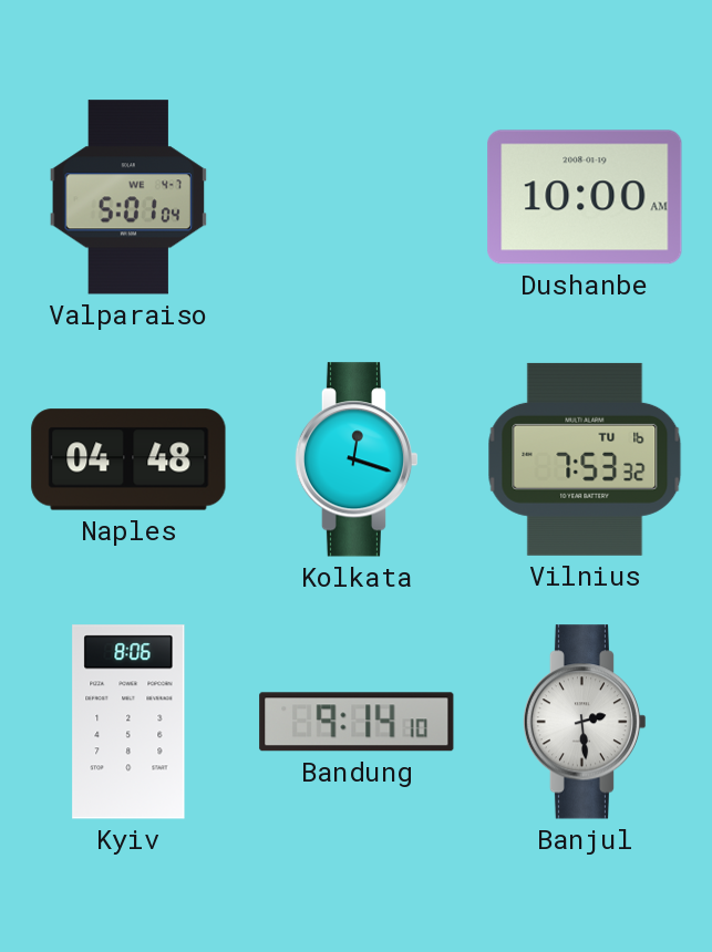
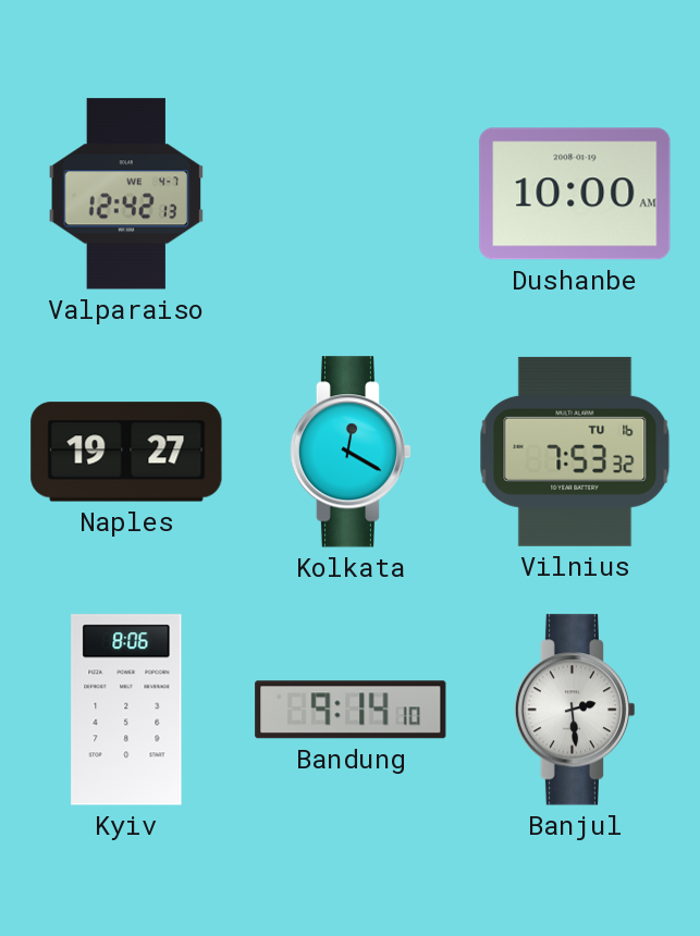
Valparaiso: 5:01 -> 12:42
Naples: 04:48 -> 19:27
Kolkata: 12:18 -> 12:20
